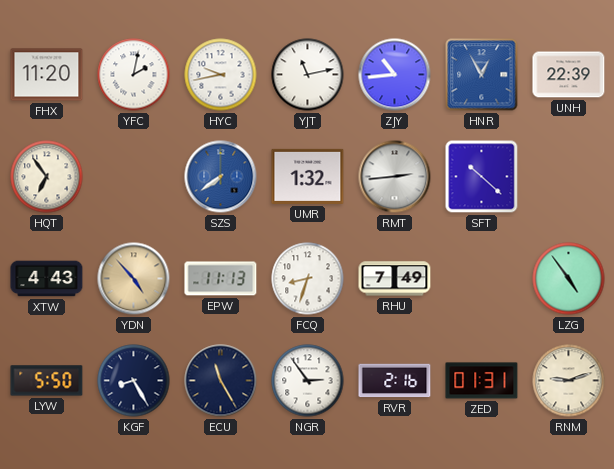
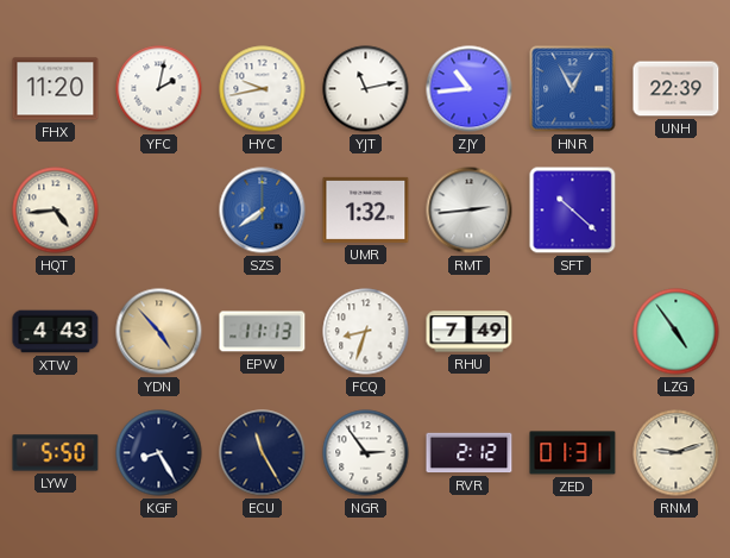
HQT: 6:54 -> 4:44
RVR: 2:16 -> 2:12
